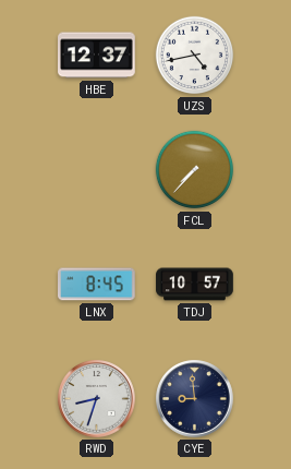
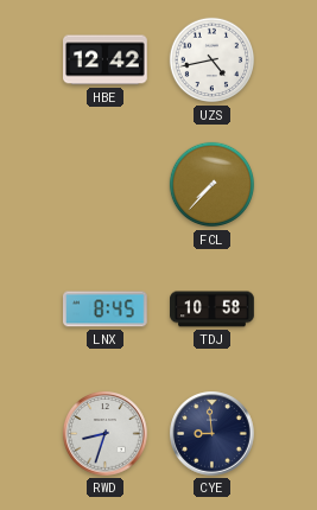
HBE: 12:37 -> 12:42
TDJ: 10:57 -> 10:58
